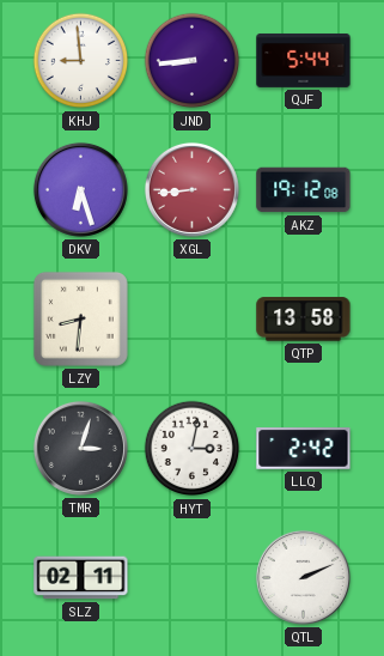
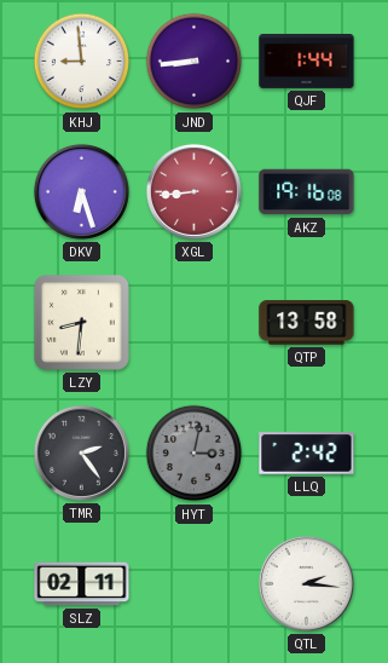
QJF: 5:44 -> 1:44
AKZ: 19:12 -> 19:16
TMR: 3:03 -> 2:24
HYT dial: white -> grey
QTL: 2:11 -> 2:16
